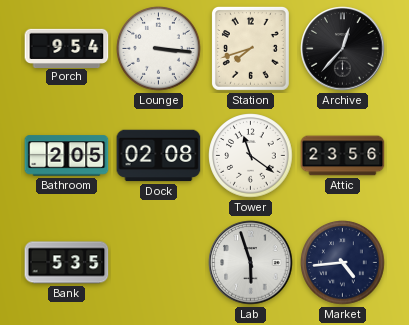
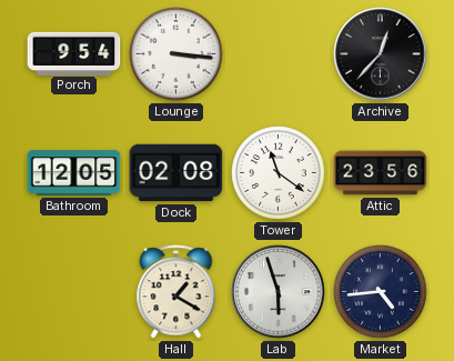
Station: 7:42 -> none
Bathroom: 2:05 -> 12:05
Bank: 5:35 -> none
Hall: none -> 1:20
